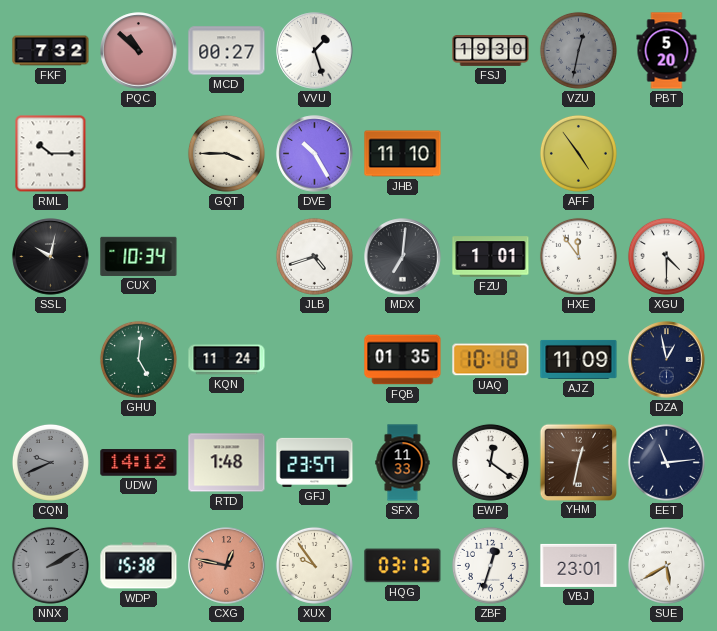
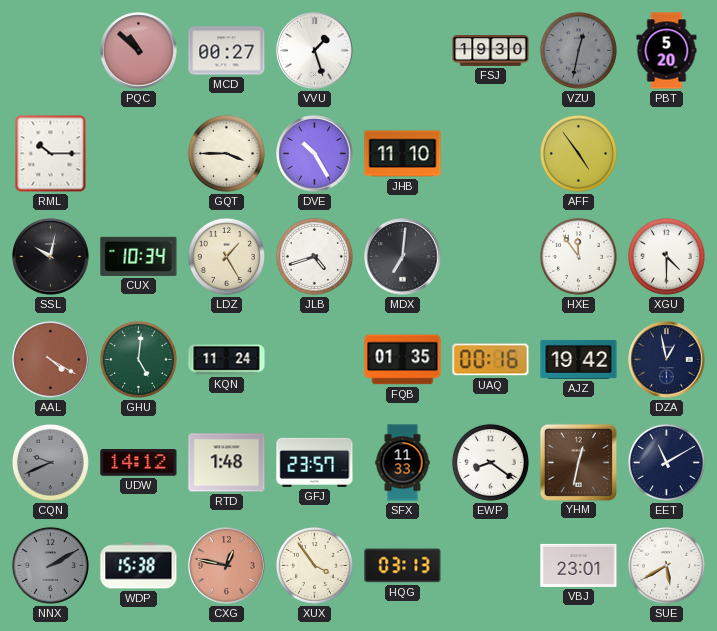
FKF: 7:32 -> none
LDZ: none -> 1:25
FZU: 1:01 -> none
AAL: none -> 4:20
UAQ: 10:18 -> 00:16
AJZ: 11:09 -> 19:42
EWP: 12:21 -> 8:21
EET: 11:14 -> 11:10
XUX: 9:54 -> 3:54
ZBF: 12:33 -> none
